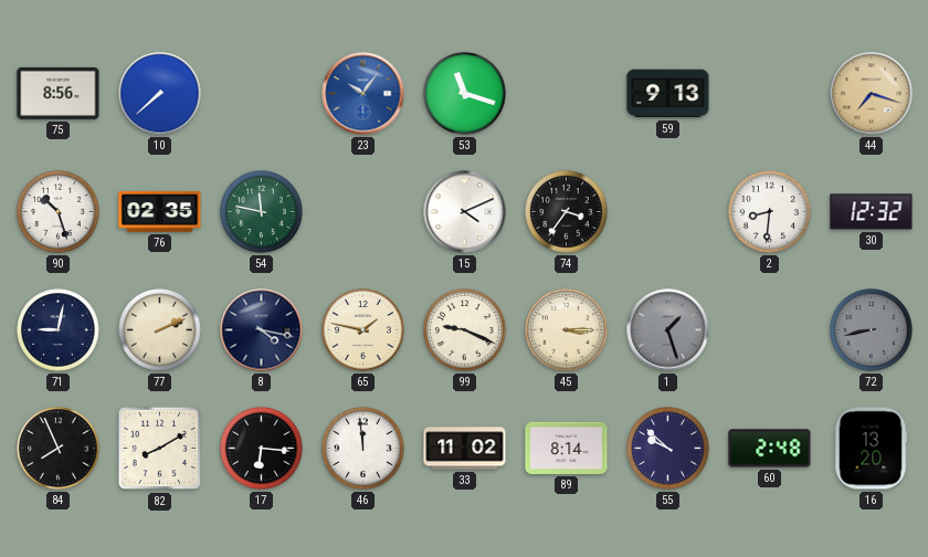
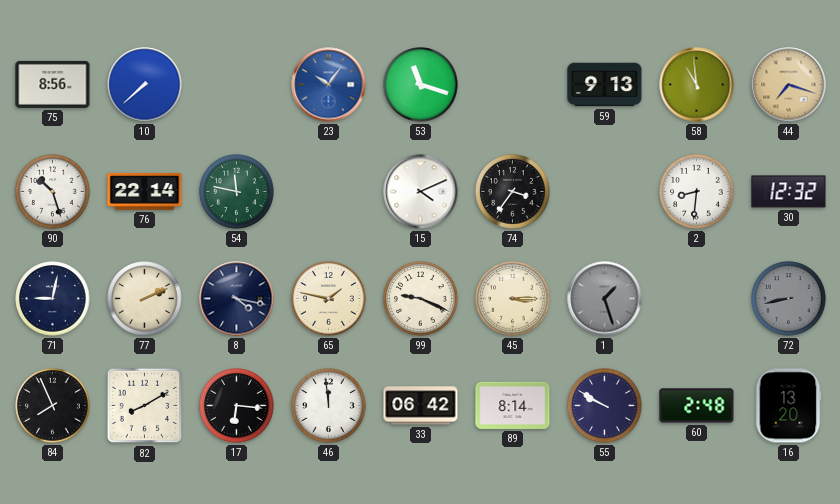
58: none -> 10:59
76: 02:35 -> 22:14
33: 11:02 -> 06:42
55: 9:52 -> 9:50
